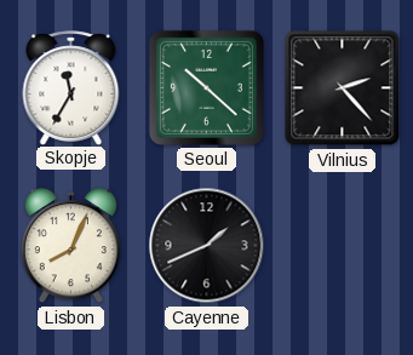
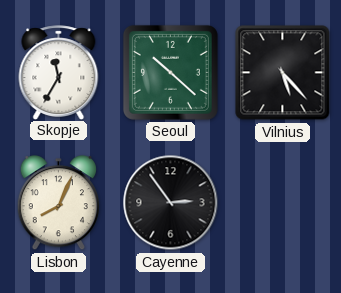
Vilnius: 2:23 -> 5:23
Cayenne: 1:41 -> 2:54
